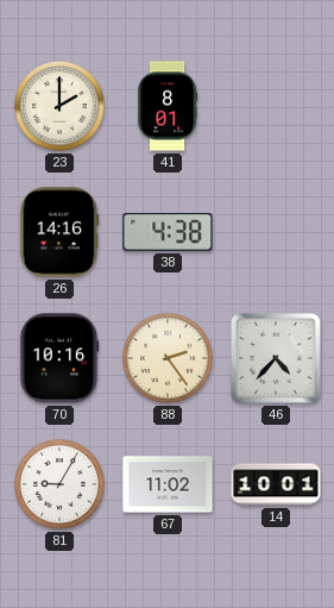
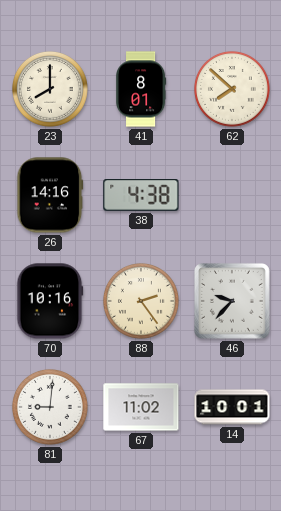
23: 2:00 -> 8:00
62: none -> 7:52
46: 4:37 -> 9:37
81: 9:05 -> 9:01
